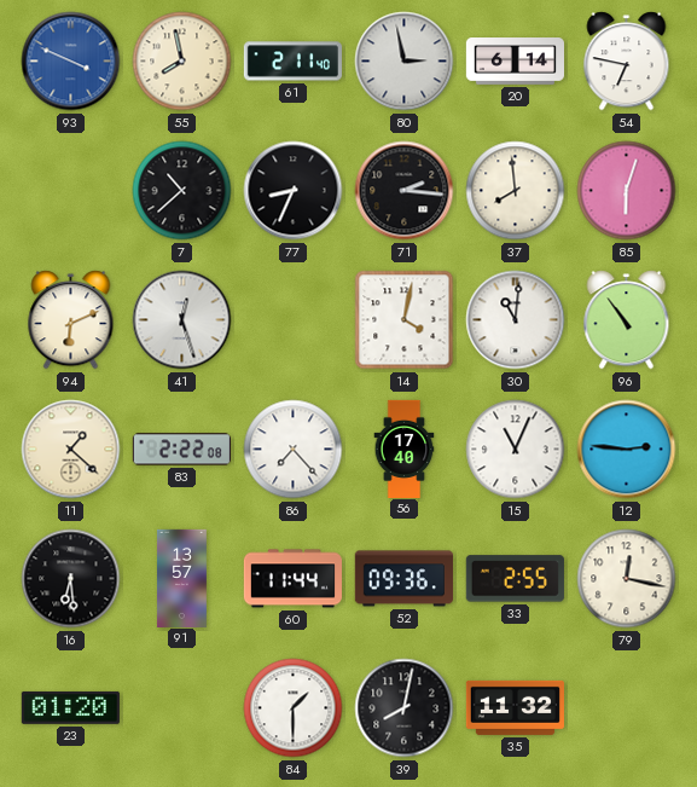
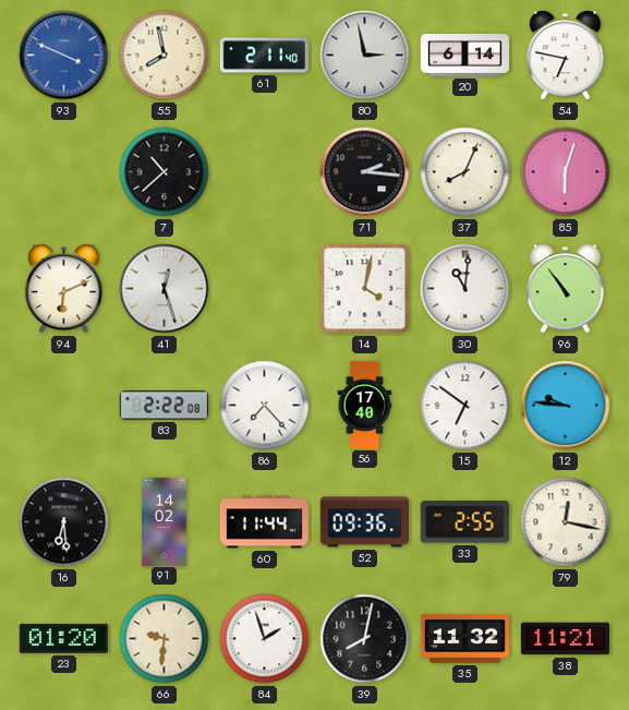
77: 8:34 -> none
37: 7:59 -> 8:04
11: 1:22 -> none
15: 11:04 -> 6:51
12: 2:46 -> 9:46
91: 13:57 -> 14:02
66: none -> 9:31
84: 1:30 -> 1:57
38: none -> 11:21
